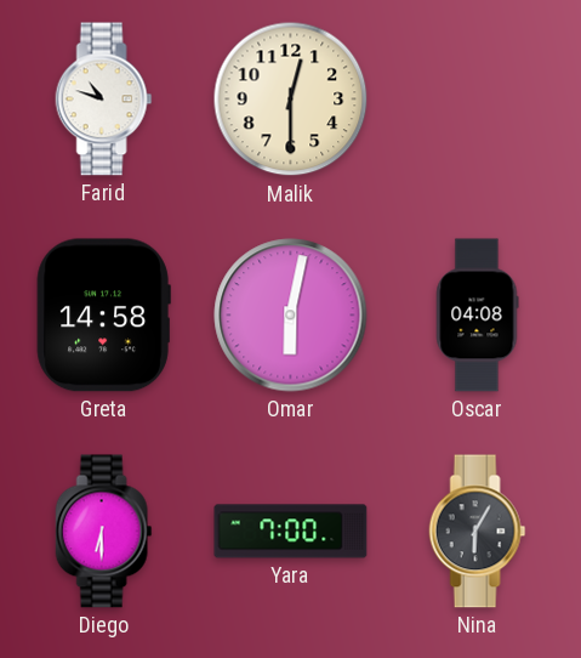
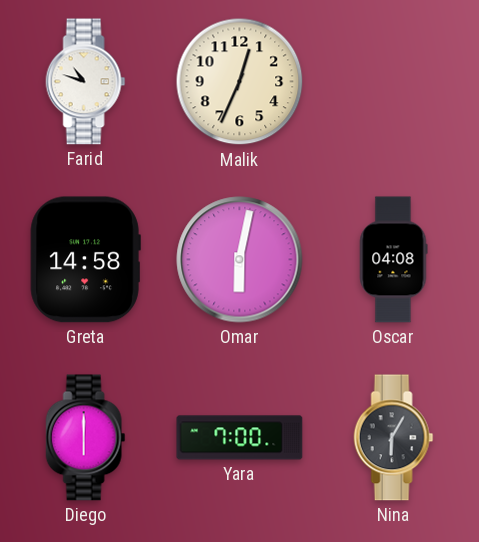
Malik: 12:30 -> 12:34
Diego: 6:30 -> 6:00
